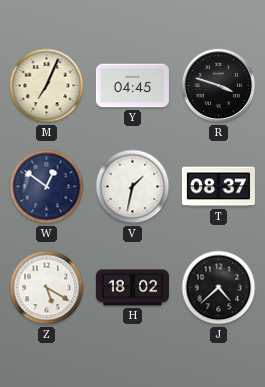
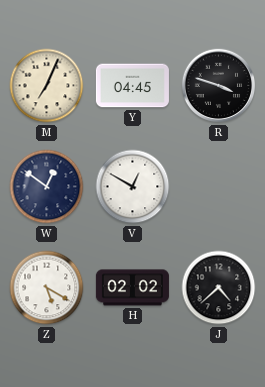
V: 1:32 -> 12:50
T: 08:37 -> none
H: 18:02 -> 02:02
